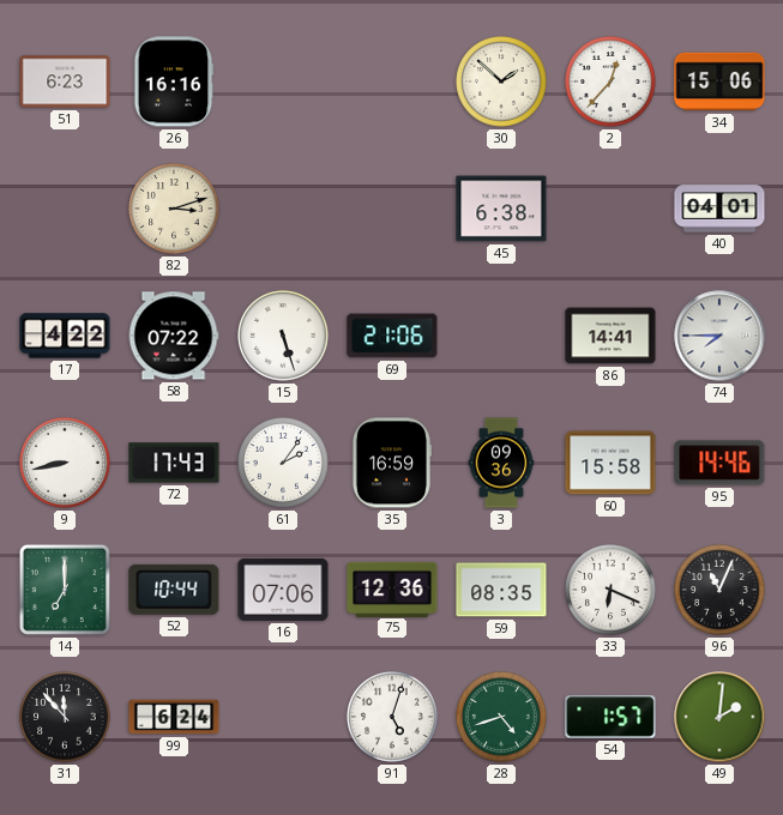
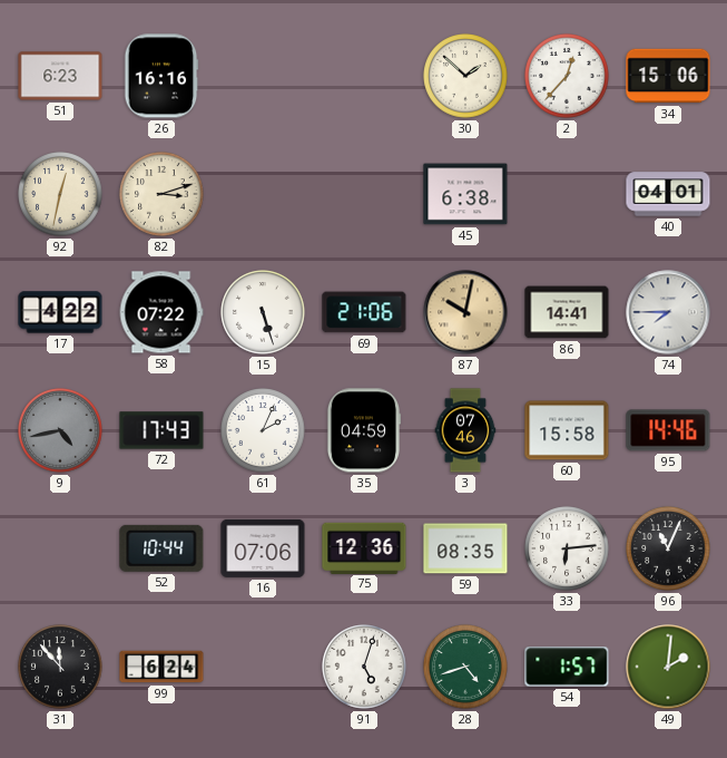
92: none -> 12:32
87: none -> 10:02
9: 8:43 -> 4:43
9 dial: white -> grey
61: 2:06 -> 2:04
35: 16:59 -> 04:59
3: 09:36 -> 07:46
14: 7:00 -> none
33: 6:19 -> 6:14
